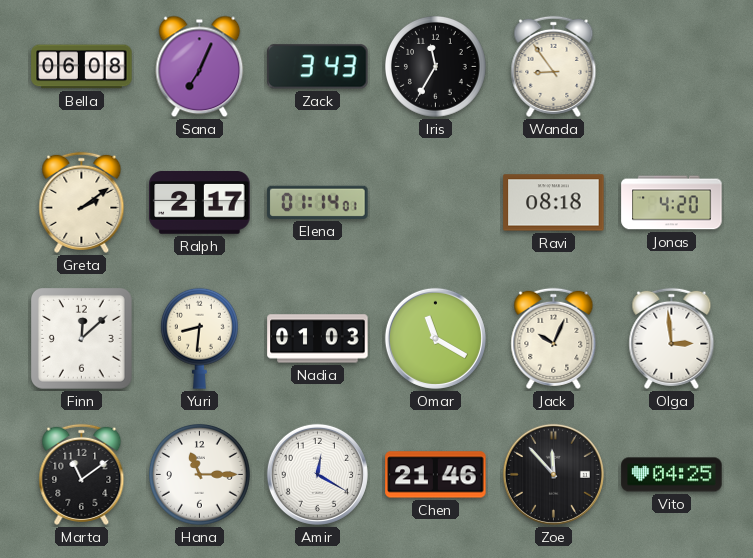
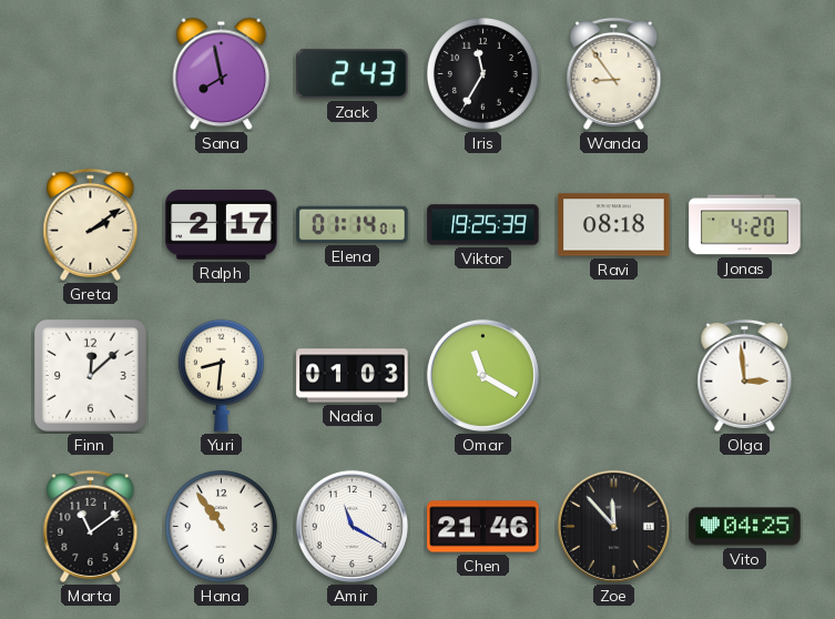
Bella: 06:08 -> none
Sana: 7:04 -> 7:58
Zack: 3:43 -> 2:43
Viktor: none -> 19:25
Jack: 10:04 -> none
Hana: 11:15 -> 10:54
Amir: 12:20 -> 11:20
